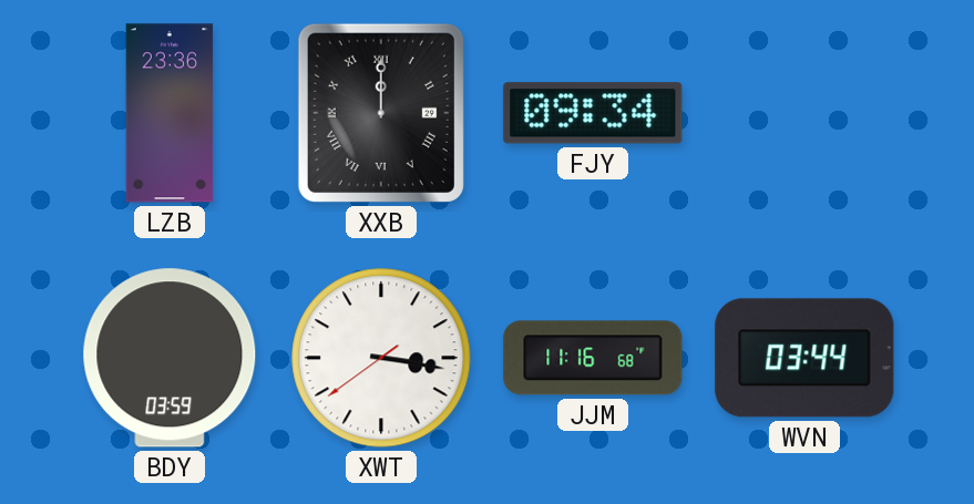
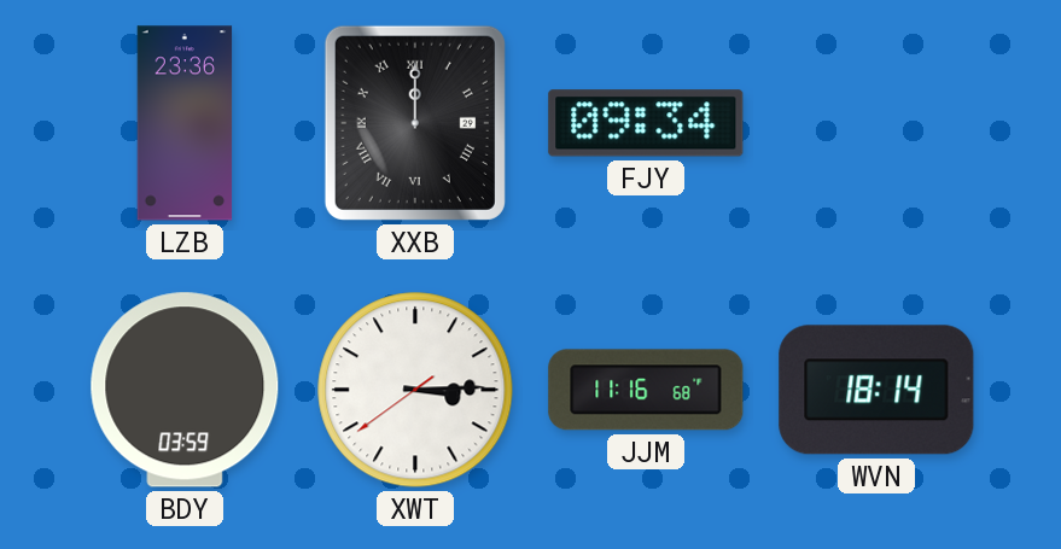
XWT: 3:16 -> 3:14
WVN: 03:44 -> 18:14
